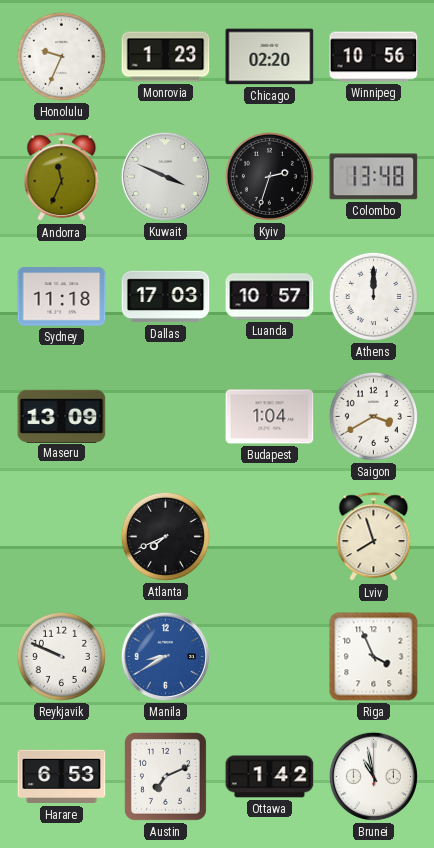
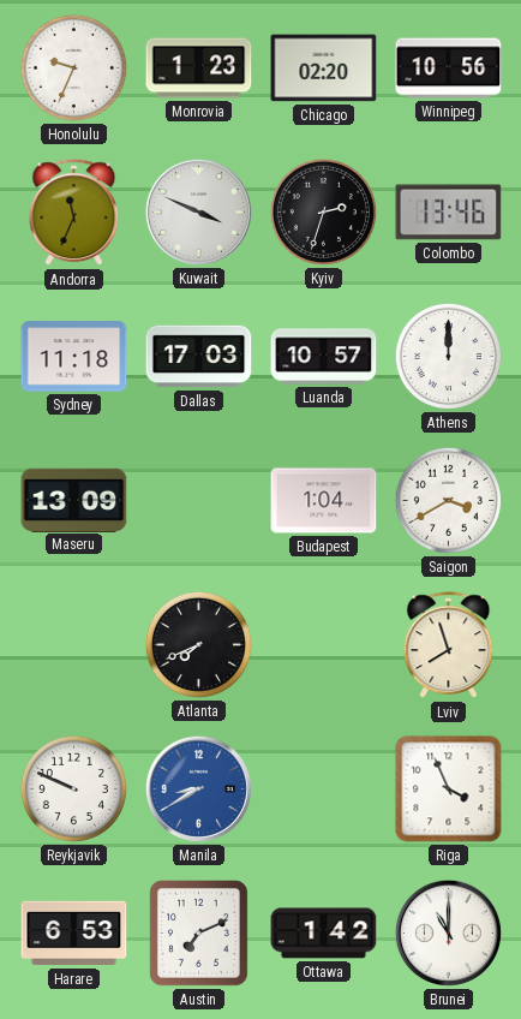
Colombo: 13:48 -> 13:46
Brunei: 10:58 -> 11:00
